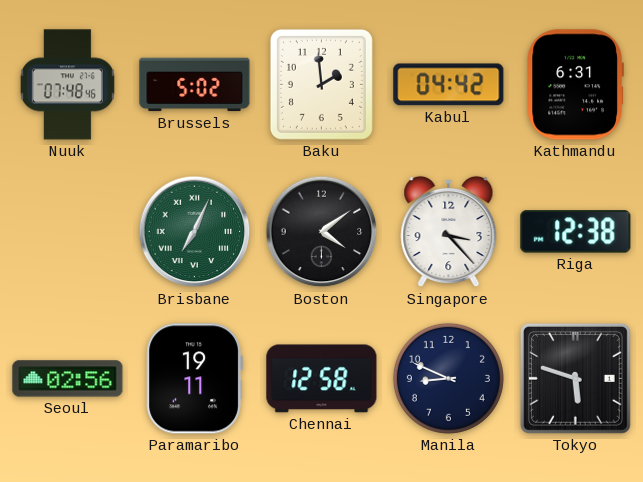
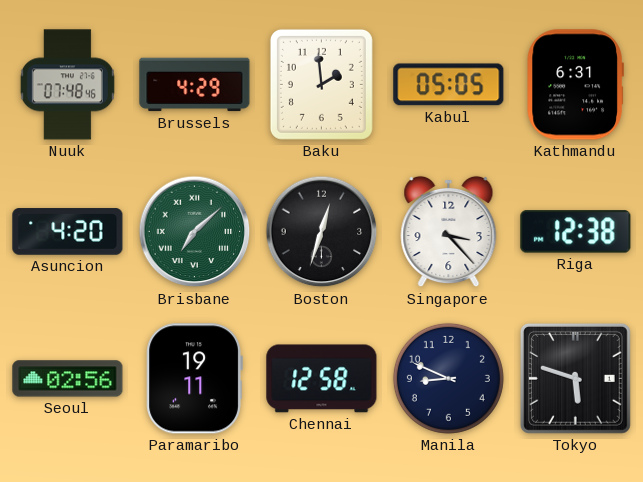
Brussels: 5:02 -> 4:29
Kabul: 04:42 -> 05:05
Asuncion: none -> 4:20
Brisbane: 7:04 -> 7:08
Boston: 4:09 -> 12:33
